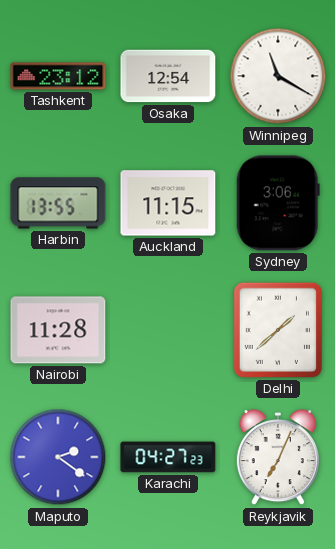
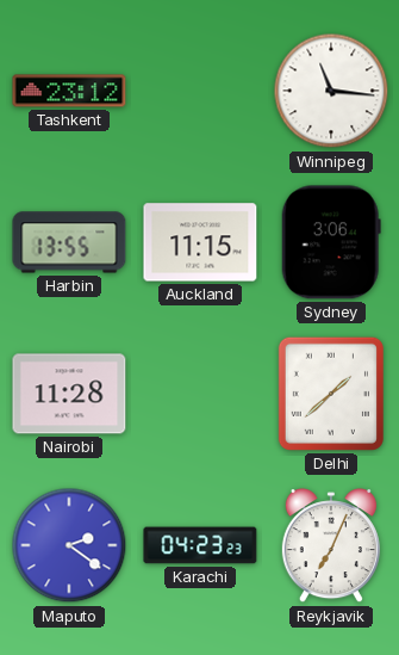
Osaka: 12:54 -> none
Winnipeg: 11:20 -> 11:16
Karachi: 04:27 -> 04:23
